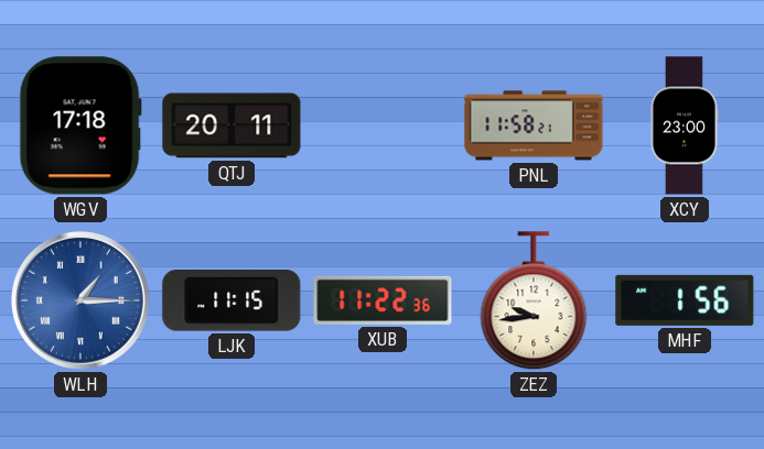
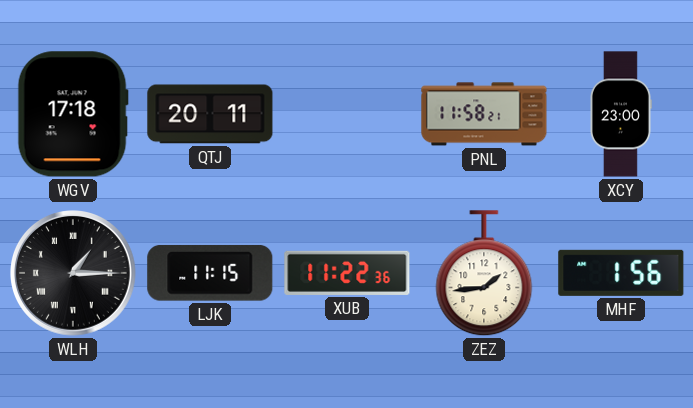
WLH dial: blue -> black
ZEZ: 9:44 -> 1:44
